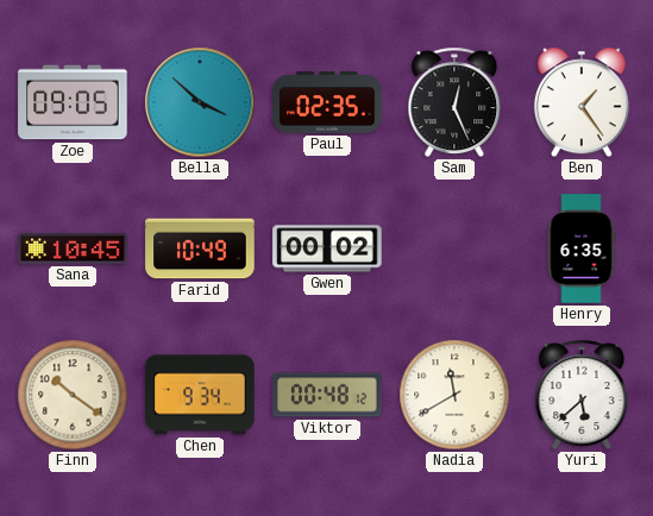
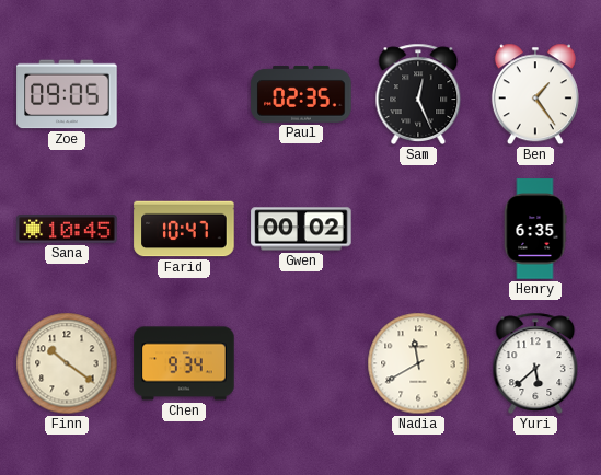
Bella: 3:52 -> none
Farid: 10:49 -> 10:47
Viktor: 00:48 -> none
